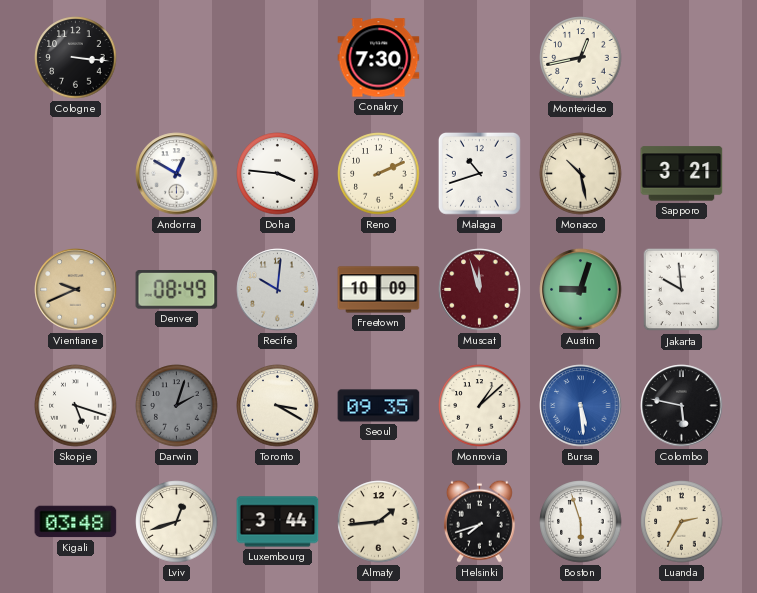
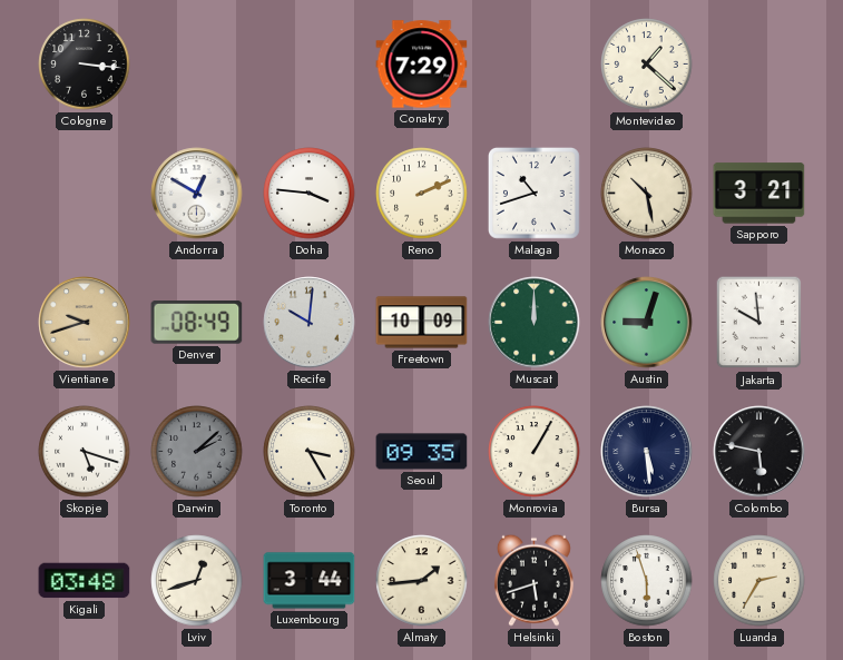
Conakry: 7:30 -> 7:29
Montevideo: 12:43 -> 1:22
Vientiane: 9:41 -> 9:42
Muscat: 11:57 -> 12:00
Muscat dial: burgundy -> green
Darwin: 2:03 -> 2:08
Toronto: 3:20 -> 3:25
Monrovia: 1:08 -> 1:05
Bursa dial: blue -> navy
Helsinki: 7:42 -> 5:42
